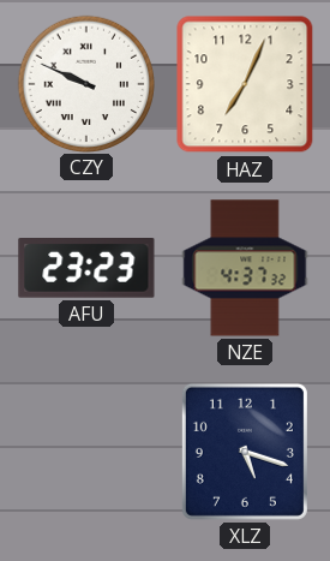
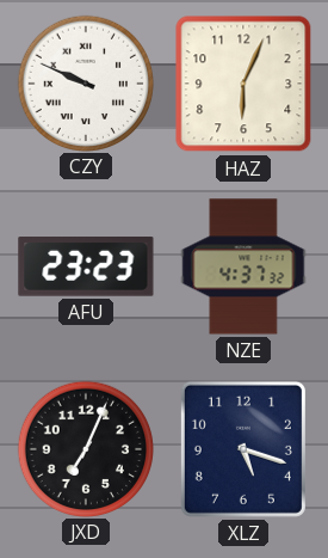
HAZ: 7:04 -> 6:04
JXD: none -> 7:04
